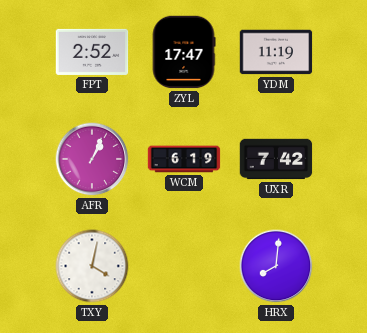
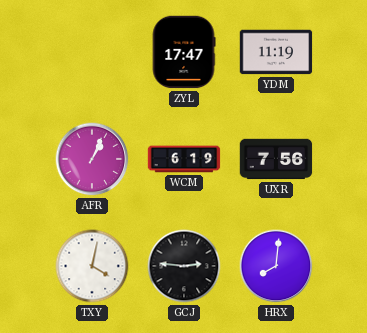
FPT: 2:52 -> none
UXR: 7:42 -> 7:56
GCJ: none -> 2:46
